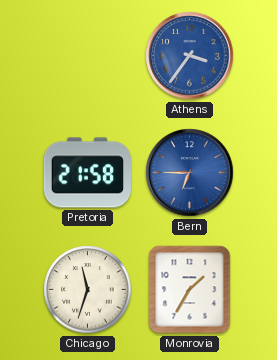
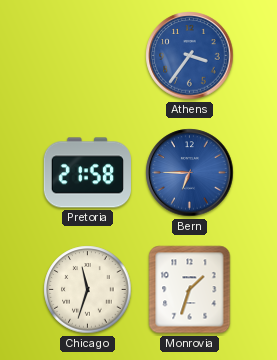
Monrovia: 1:35 -> 1:33
